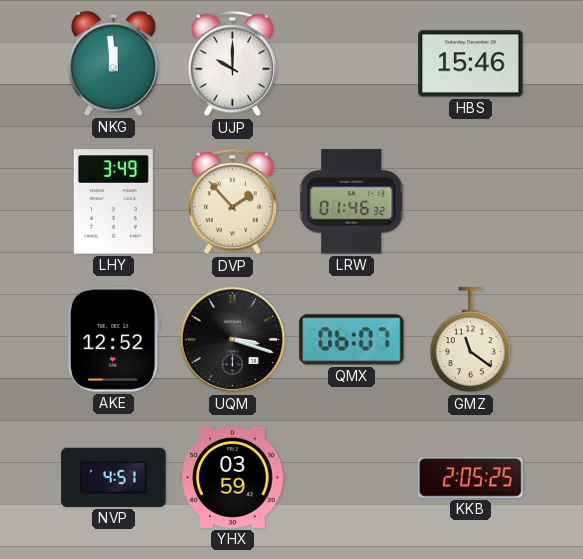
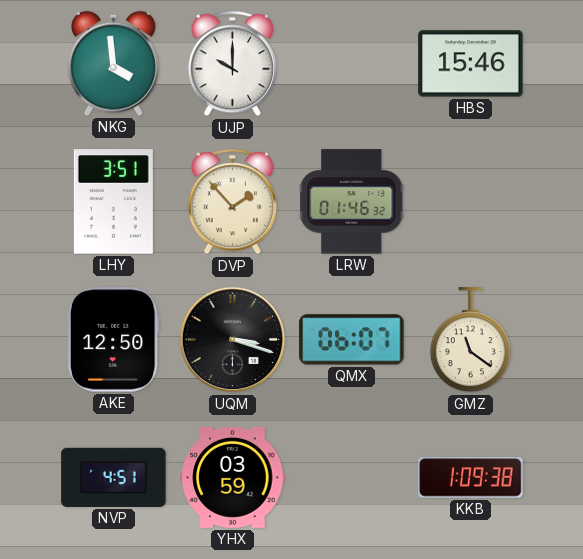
NKG: 11:59 -> 3:59
LHY: 3:49 -> 3:51
AKE: 12:52 -> 12:50
KKB: 2:05 -> 1:09
